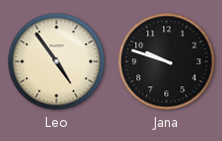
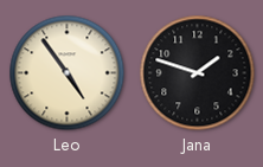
Jana: 9:48 -> 1:48
